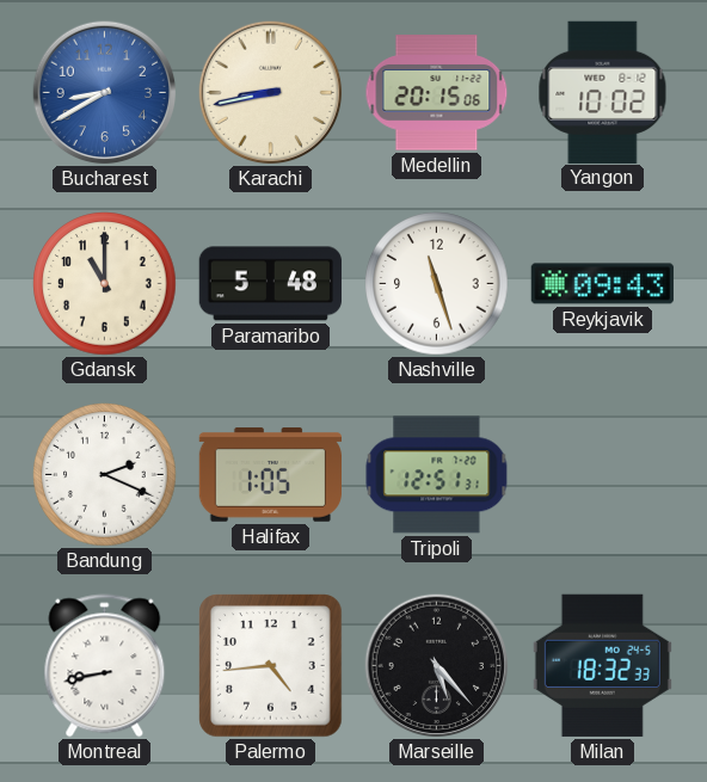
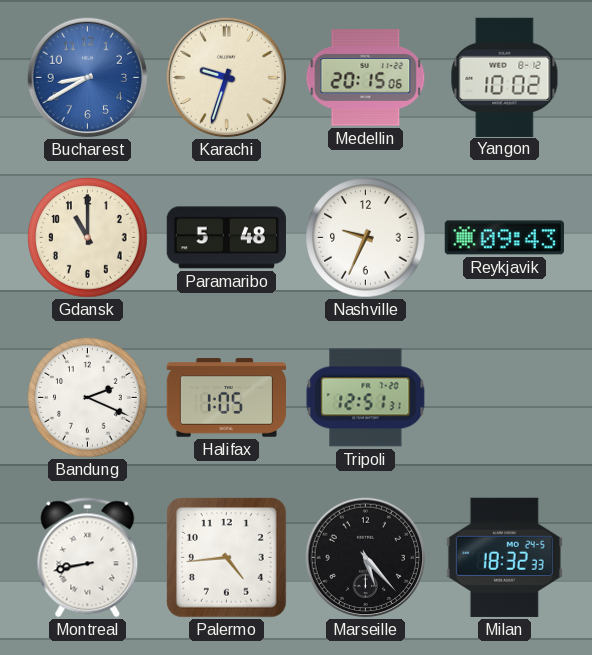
Karachi: 8:43 -> 9:33
Nashville: 11:27 -> 9:34
